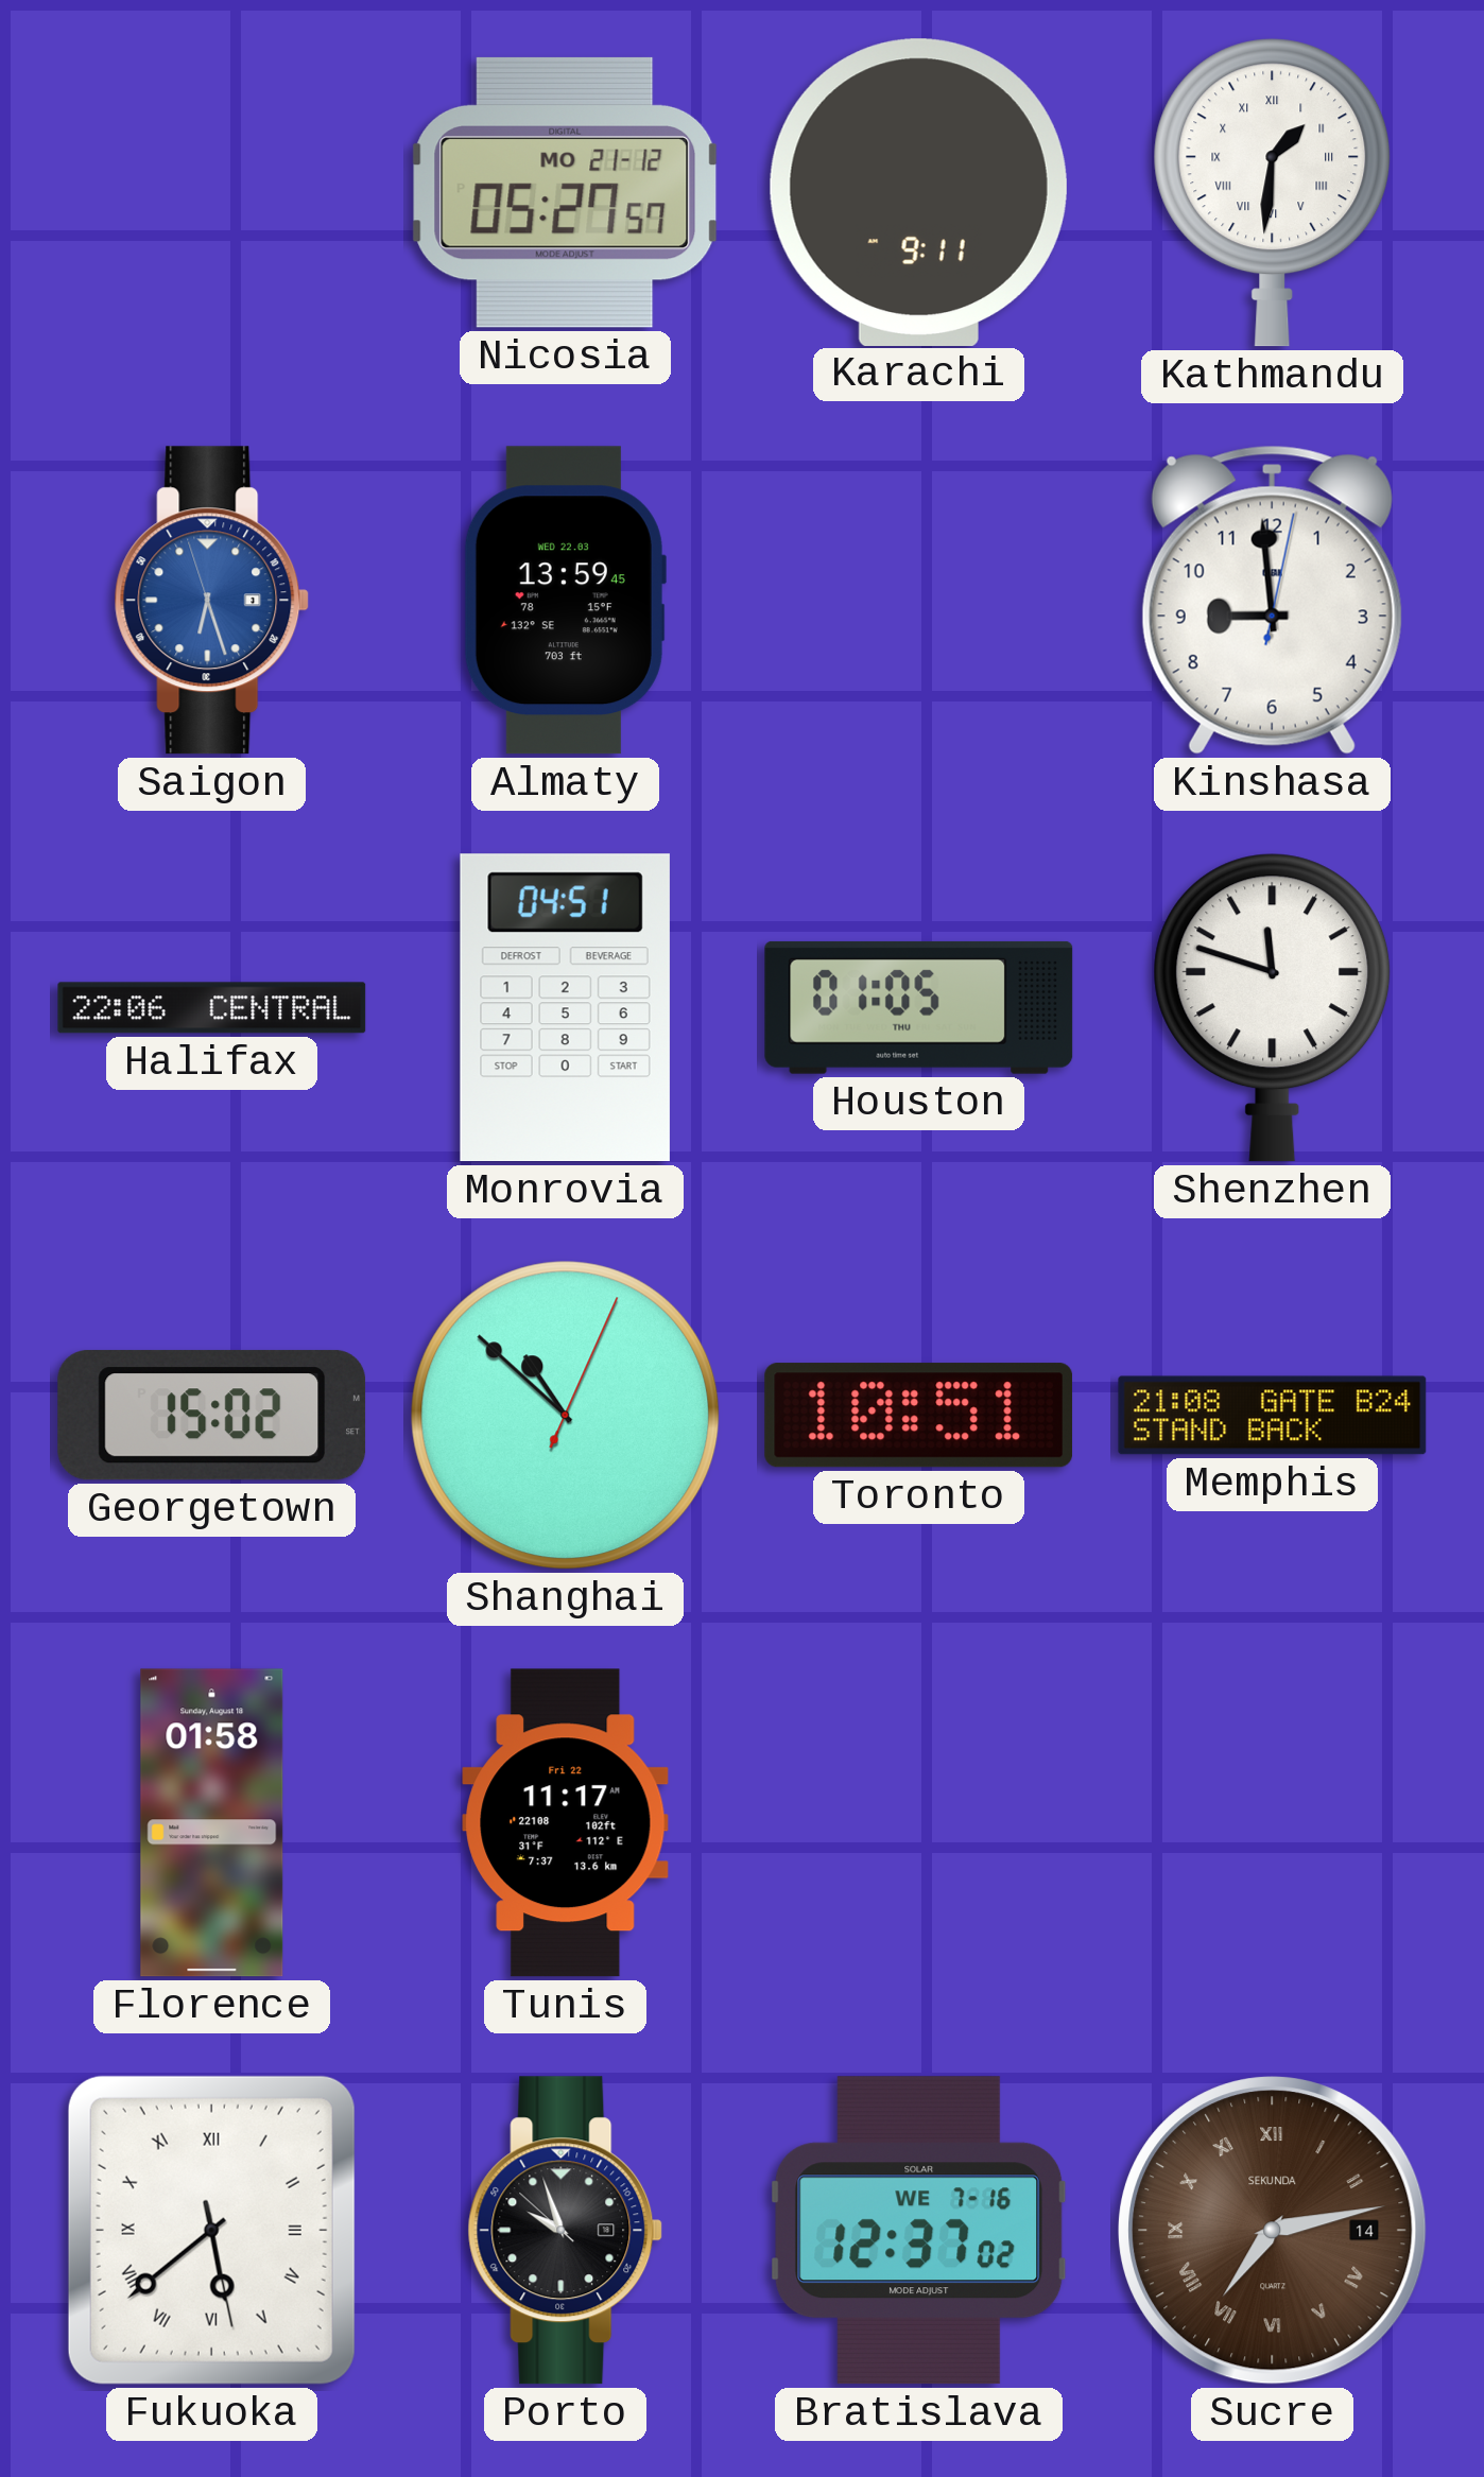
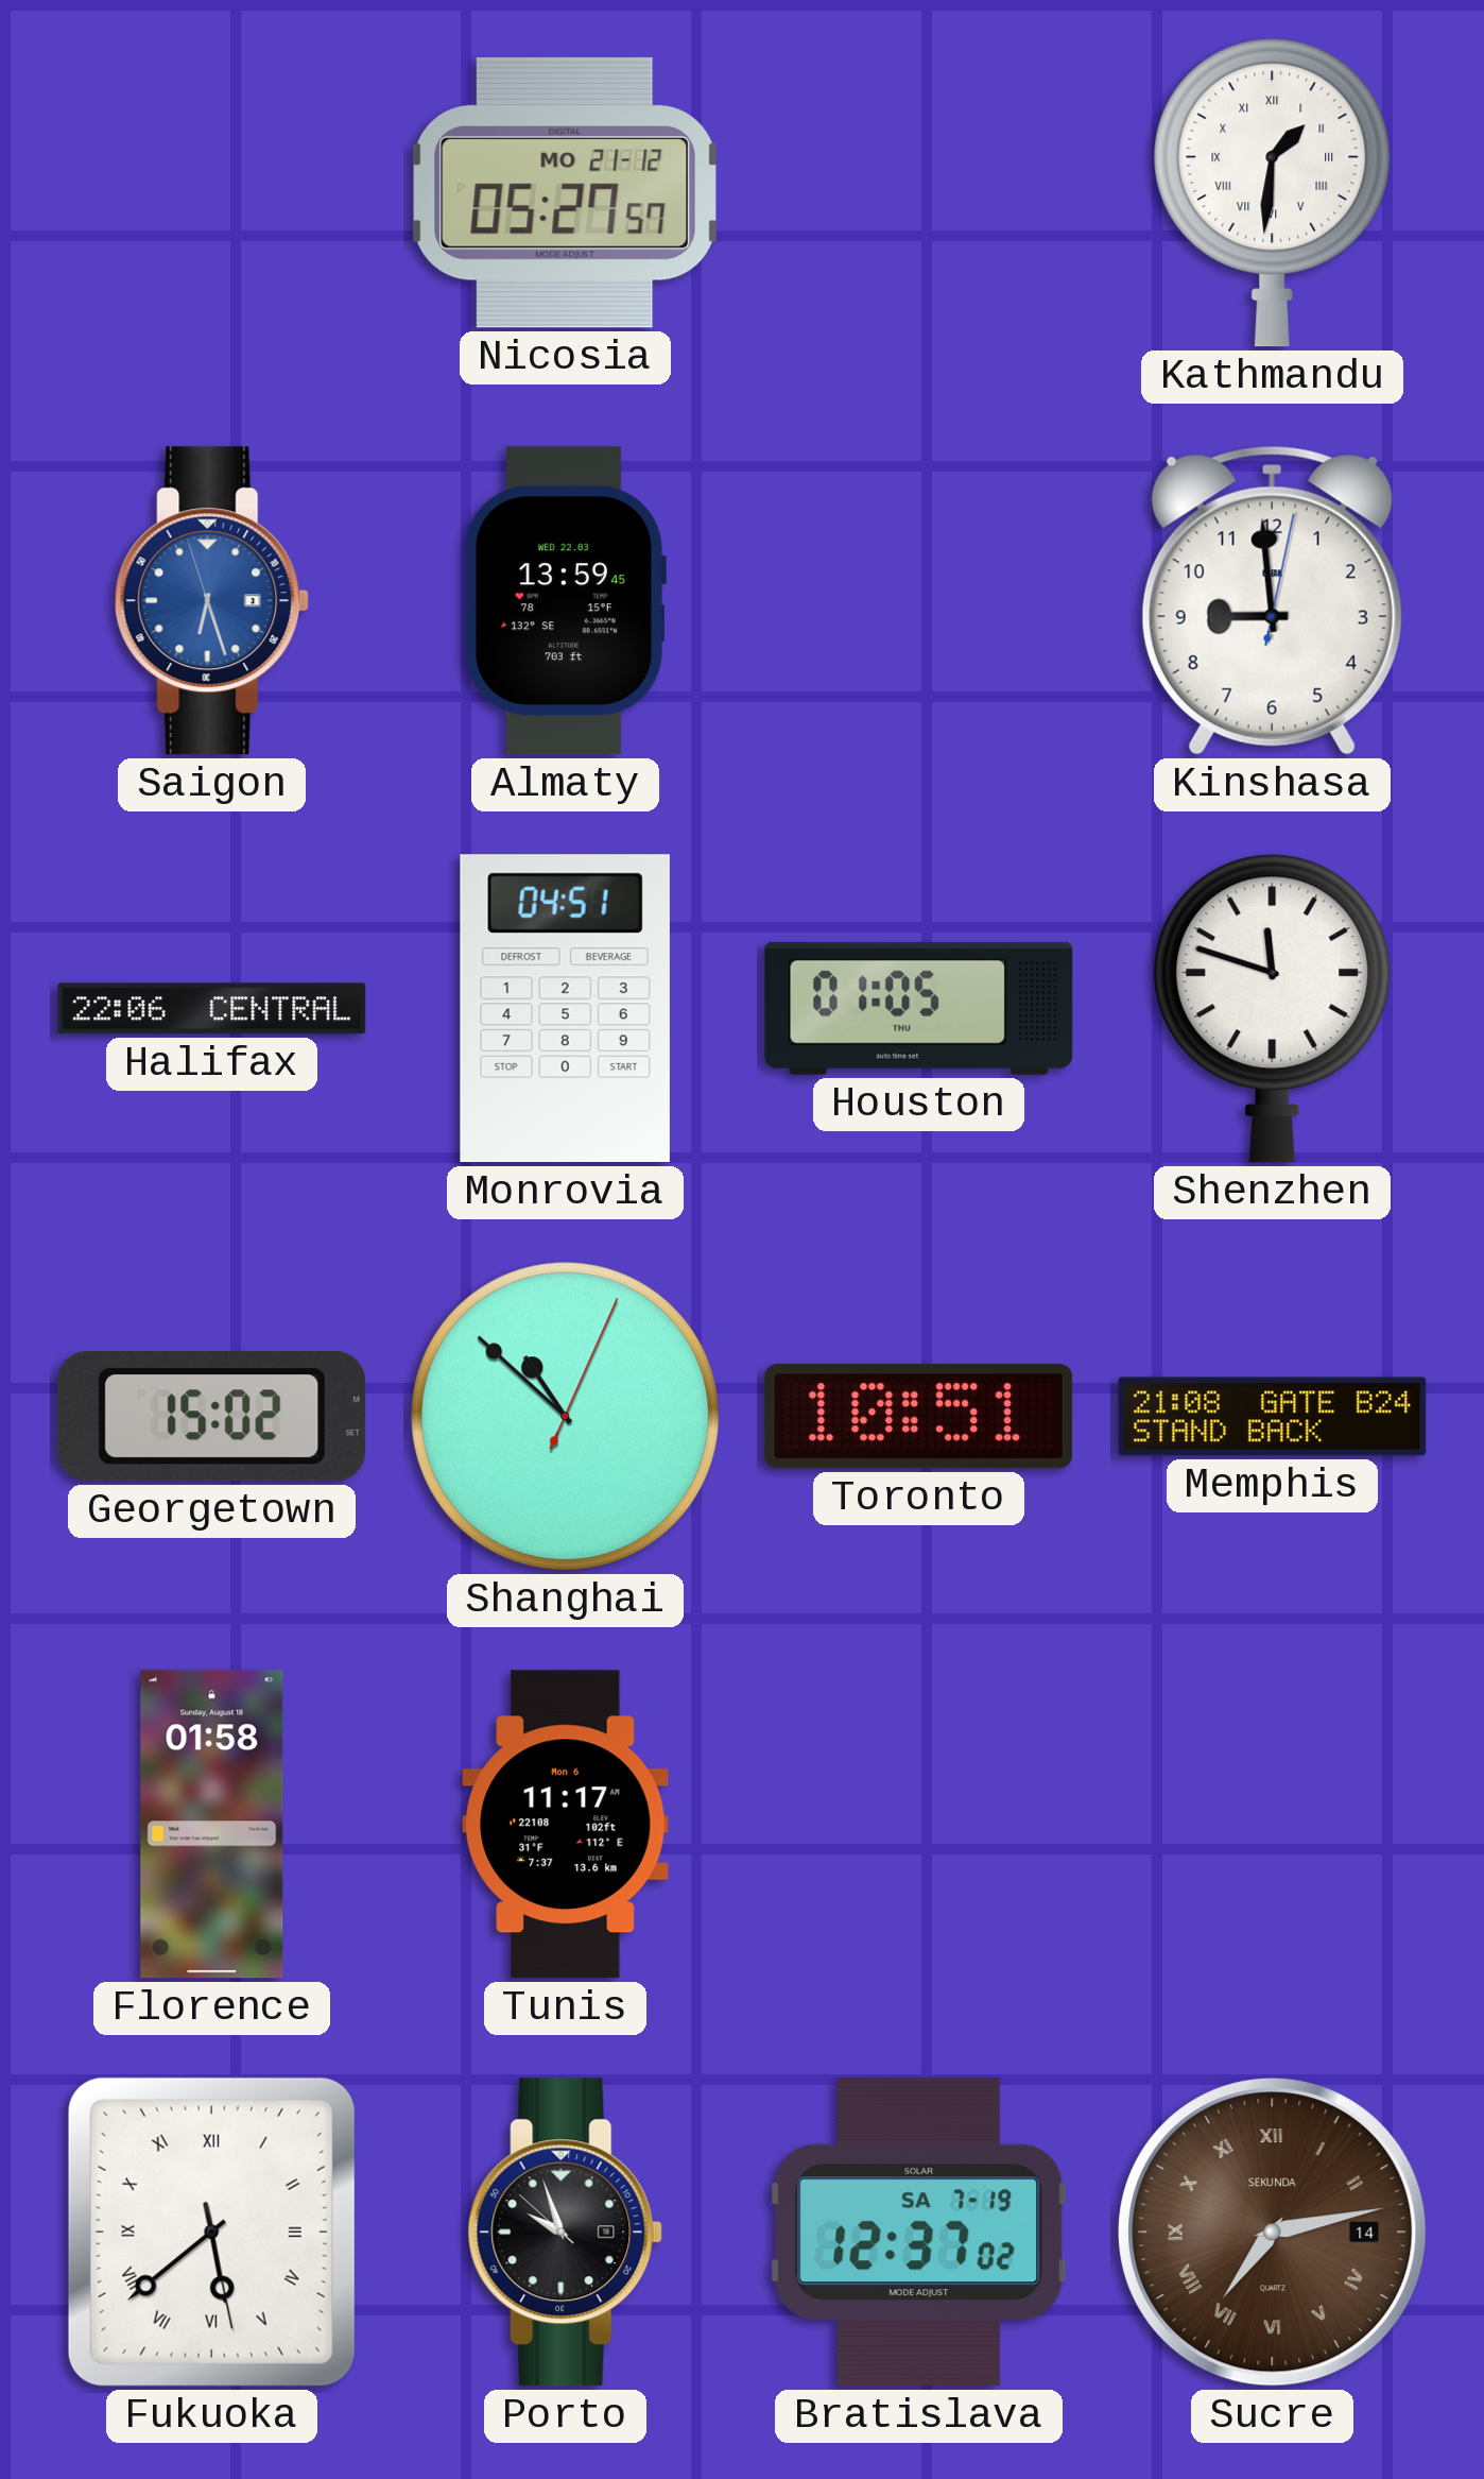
Karachi: 9:11 -> none
Tunis date: Fri 22 -> Mon 6
Bratislava date: WE 7-16 -> SA 7-19
